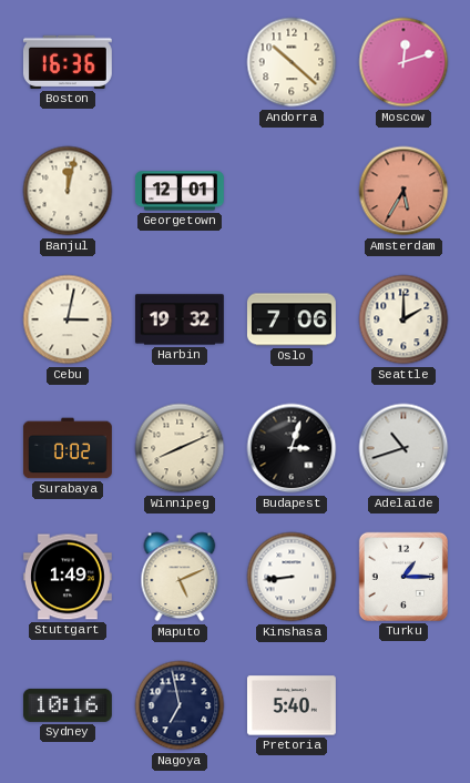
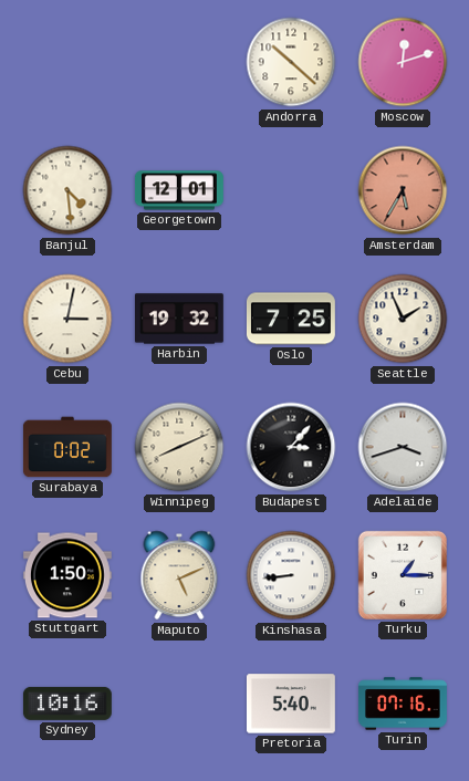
Boston: 16:36 -> none
Banjul: 12:02 -> 4:29
Oslo: 7:06 -> 7:25
Seattle: 2:00 -> 1:56
Budapest: 3:03 -> 3:07
Adelaide: 10:42 -> 3:42
Stuttgart: 1:49 -> 1:50
Nagoya: 6:58 -> none
Turin: none -> 07:16
